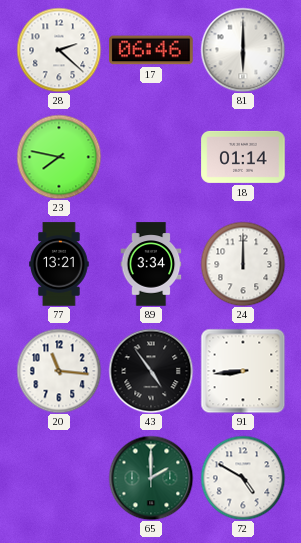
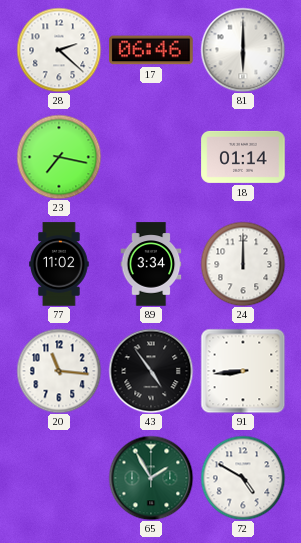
23: 7:47 -> 7:17
77: 13:21 -> 11:02
65: 2:00 -> 1:55
